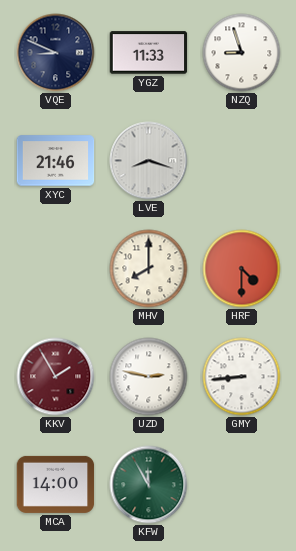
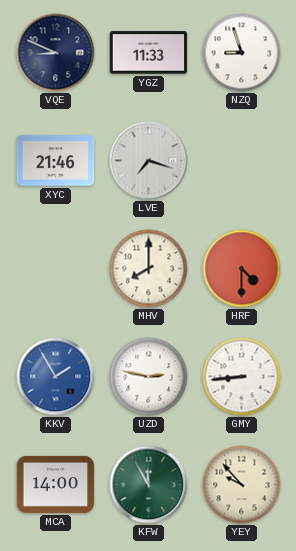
LVE: 8:18 -> 7:18
KKV dial: burgundy -> blue
YEY: none -> 9:53
